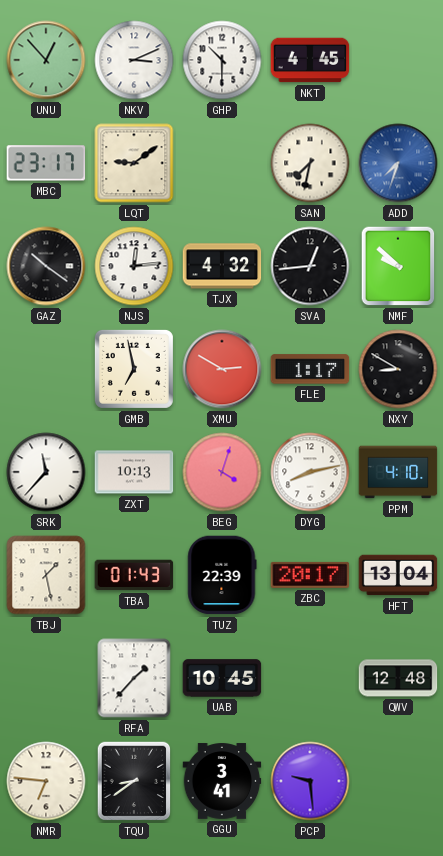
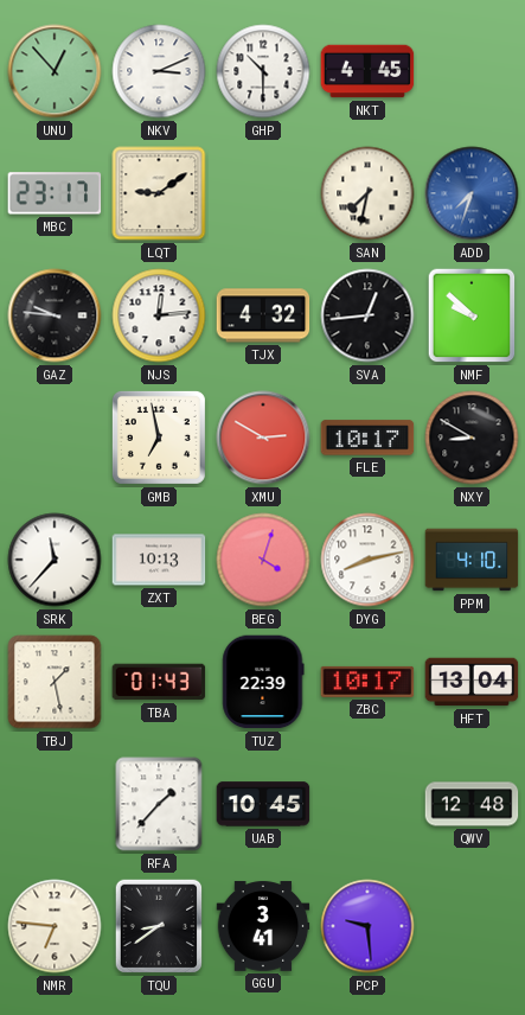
GAZ: 10:21 -> 9:46
FLE: 1:17 -> 10:17
ZBC: 20:17 -> 10:17
